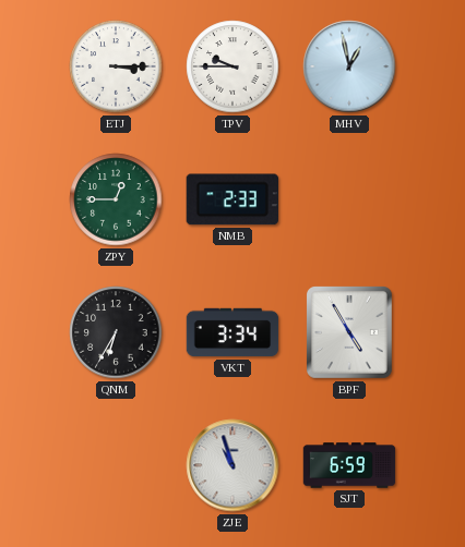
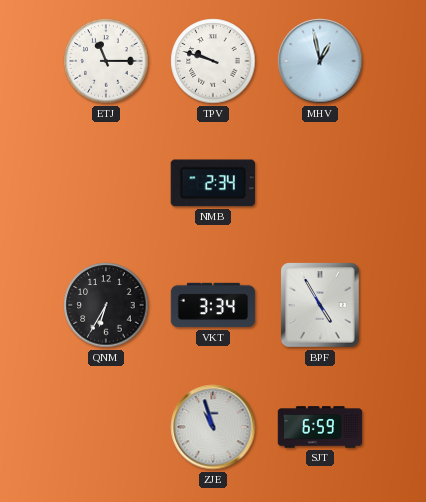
ETJ: 3:15 -> 11:15
TPV: 9:45 -> 9:48
ZPY: 12:45 -> none
NMB: 2:33 -> 2:34
